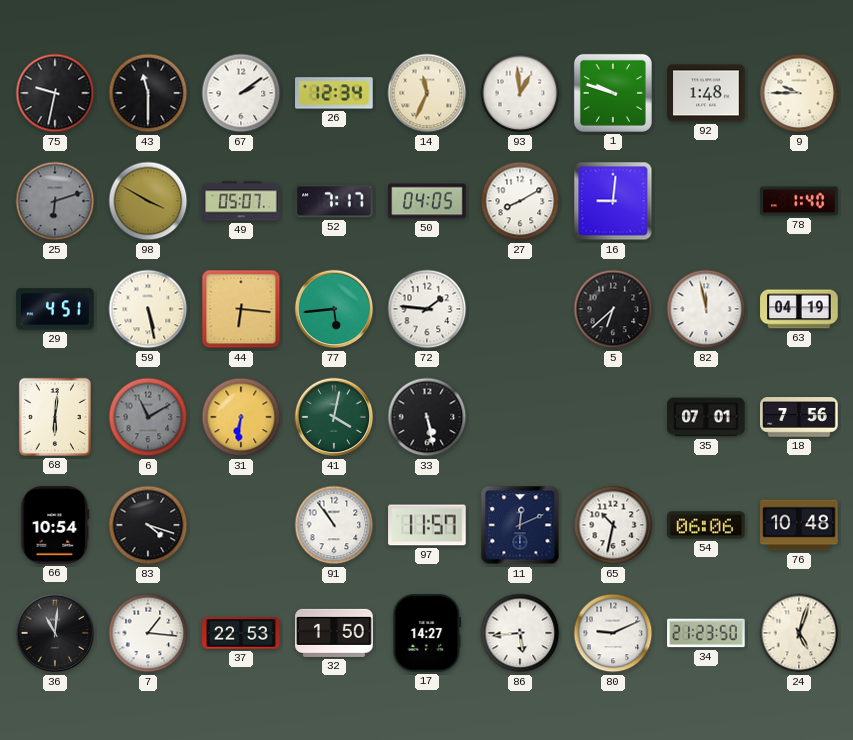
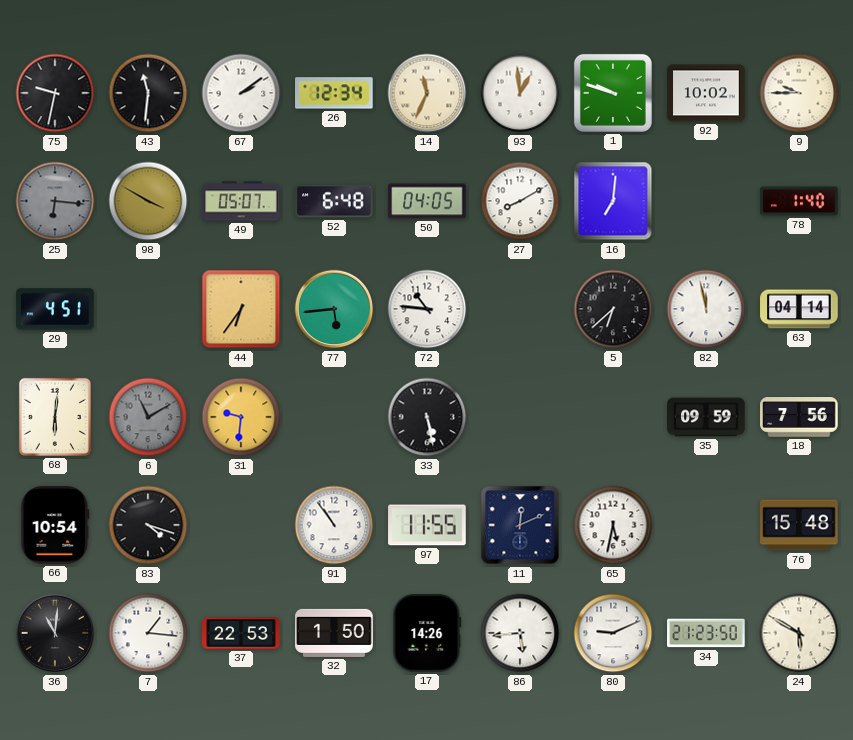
43: 11:30 -> 11:31
92: 1:48 -> 10:02
25: 6:12 -> 6:16
52: 7:17 -> 6:48
16: 9:01 -> 7:01
59: 5:28 -> none
44: 6:16 -> 6:36
72: 1:46 -> 10:46
63: 04:19 -> 04:14
31: 6:31 -> 9:31
41: 4:02 -> none
35: 07:01 -> 09:59
97: 11:57 -> 11:55
65: 10:32 -> 5:32
54: 06:06 -> none
76: 10:48 -> 15:48
17: 14:27 -> 14:26
24: 5:03 -> 5:50
